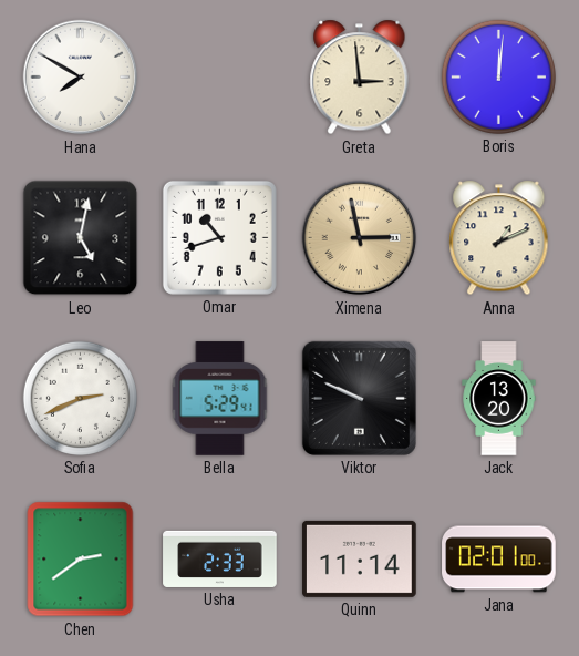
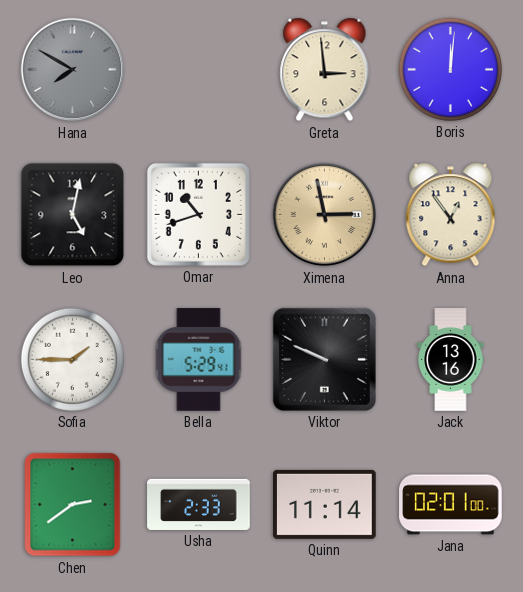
Hana dial: white -> grey
Anna: 1:11 -> 12:54
Sofia: 2:41 -> 1:45
Jack: 13:20 -> 13:16
